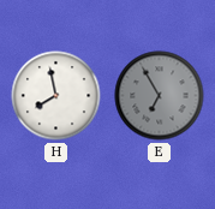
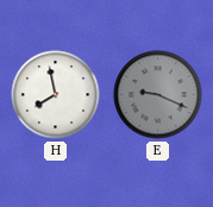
E: 6:55 -> 9:19
